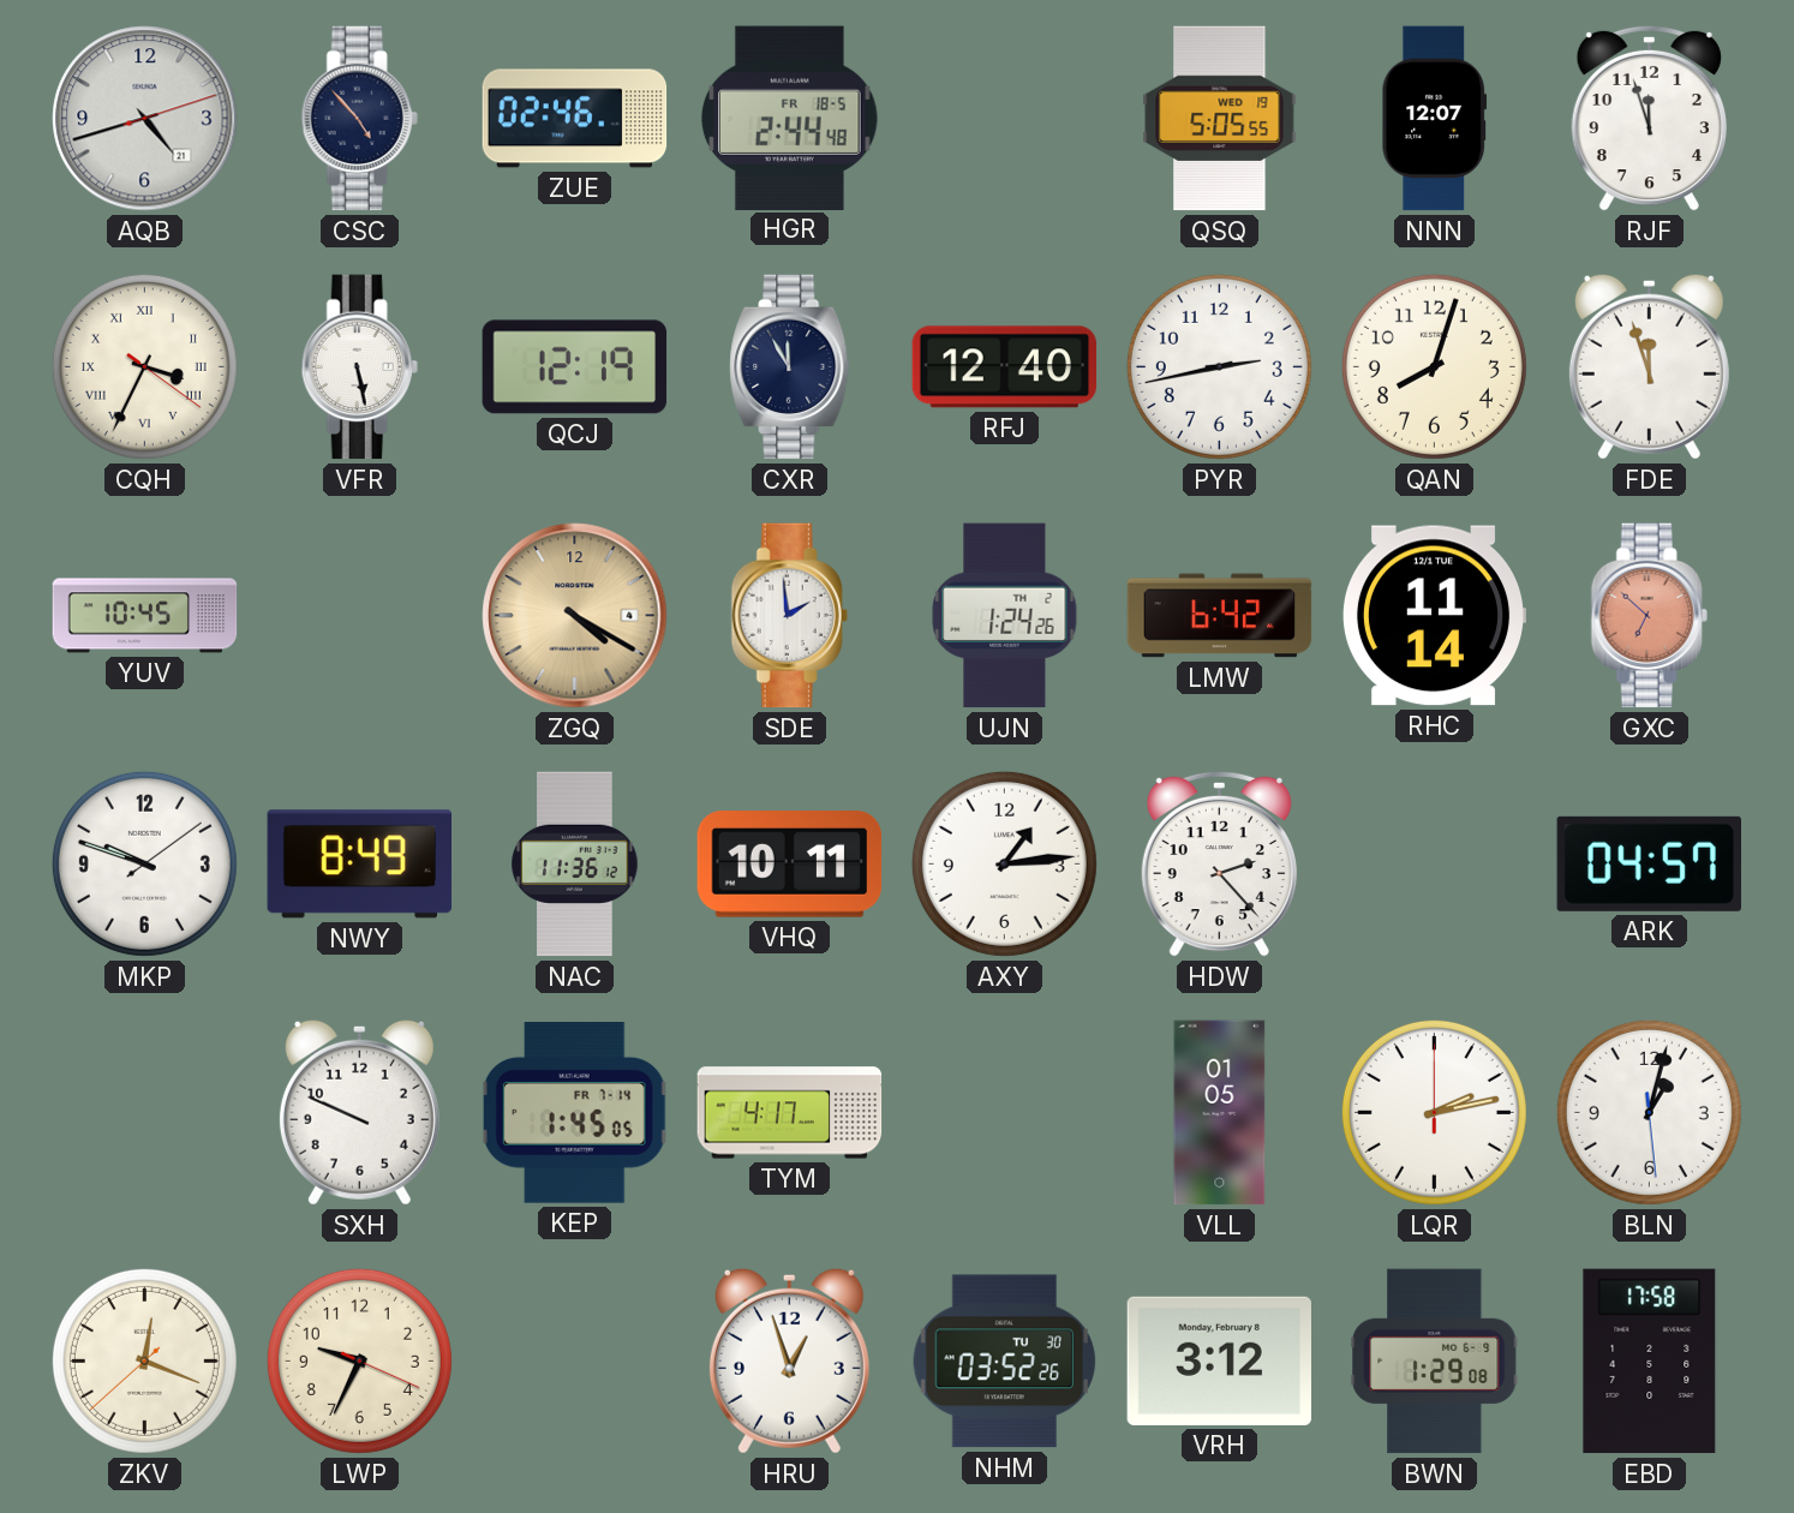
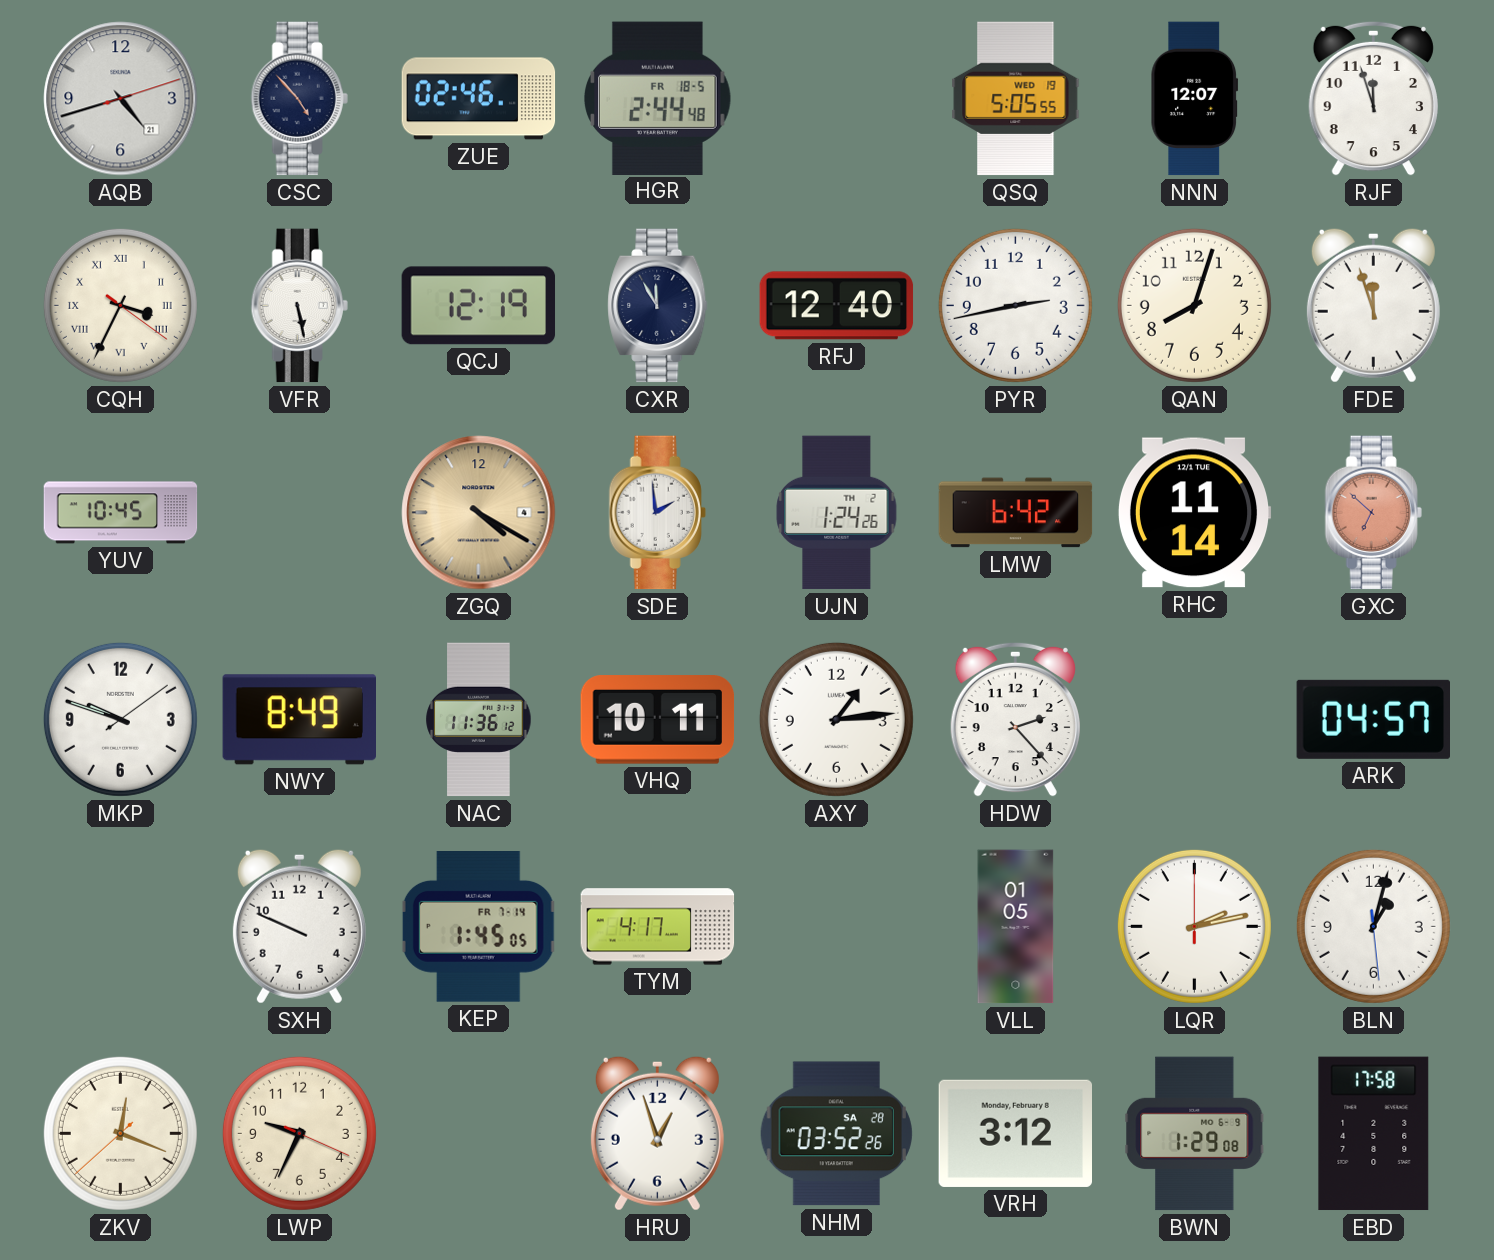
NHM date: TU 30 -> SA 28
